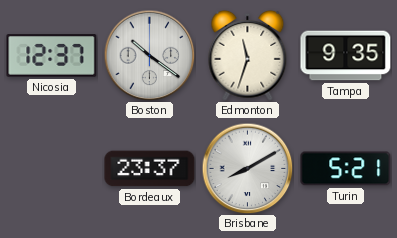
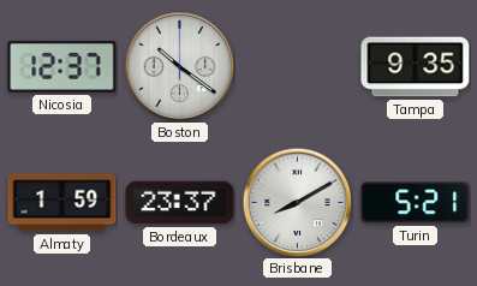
Edmonton: 11:33 -> none
Almaty: none -> 1:59
